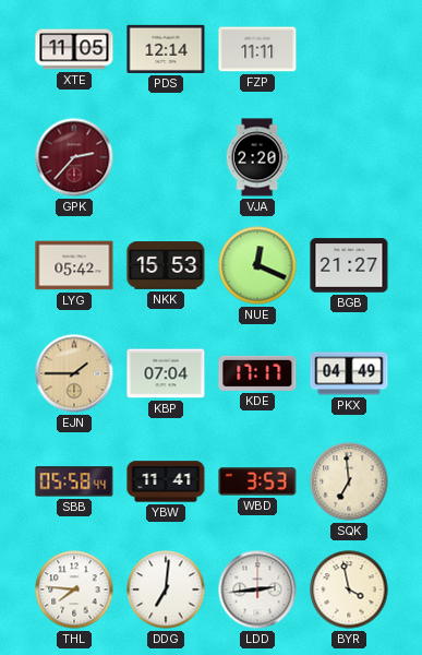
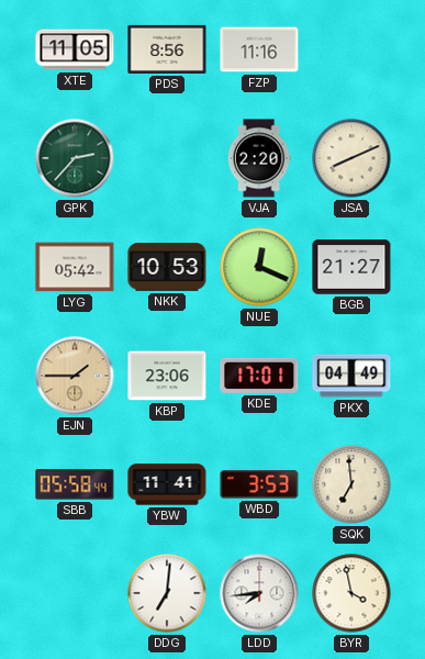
PDS: 12:14 -> 8:56
FZP: 11:11 -> 11:16
GPK dial: burgundy -> green
JSA: none -> 8:11
NKK: 15:53 -> 10:53
KBP: 07:04 -> 23:06
KDE: 17:17 -> 17:01
THL: 7:46 -> none
LDD: 2:44 -> 7:44
